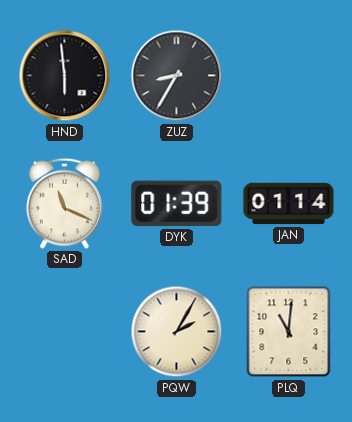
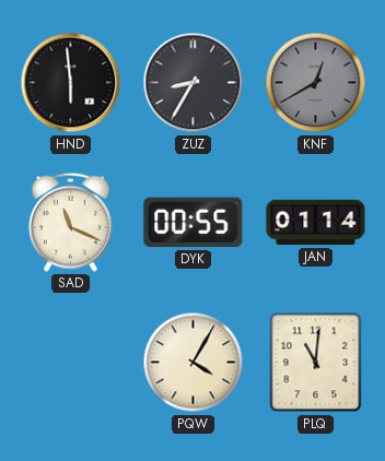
KNF: none -> 12:40
DYK: 01:39 -> 00:55
PQW: 2:05 -> 4:05
